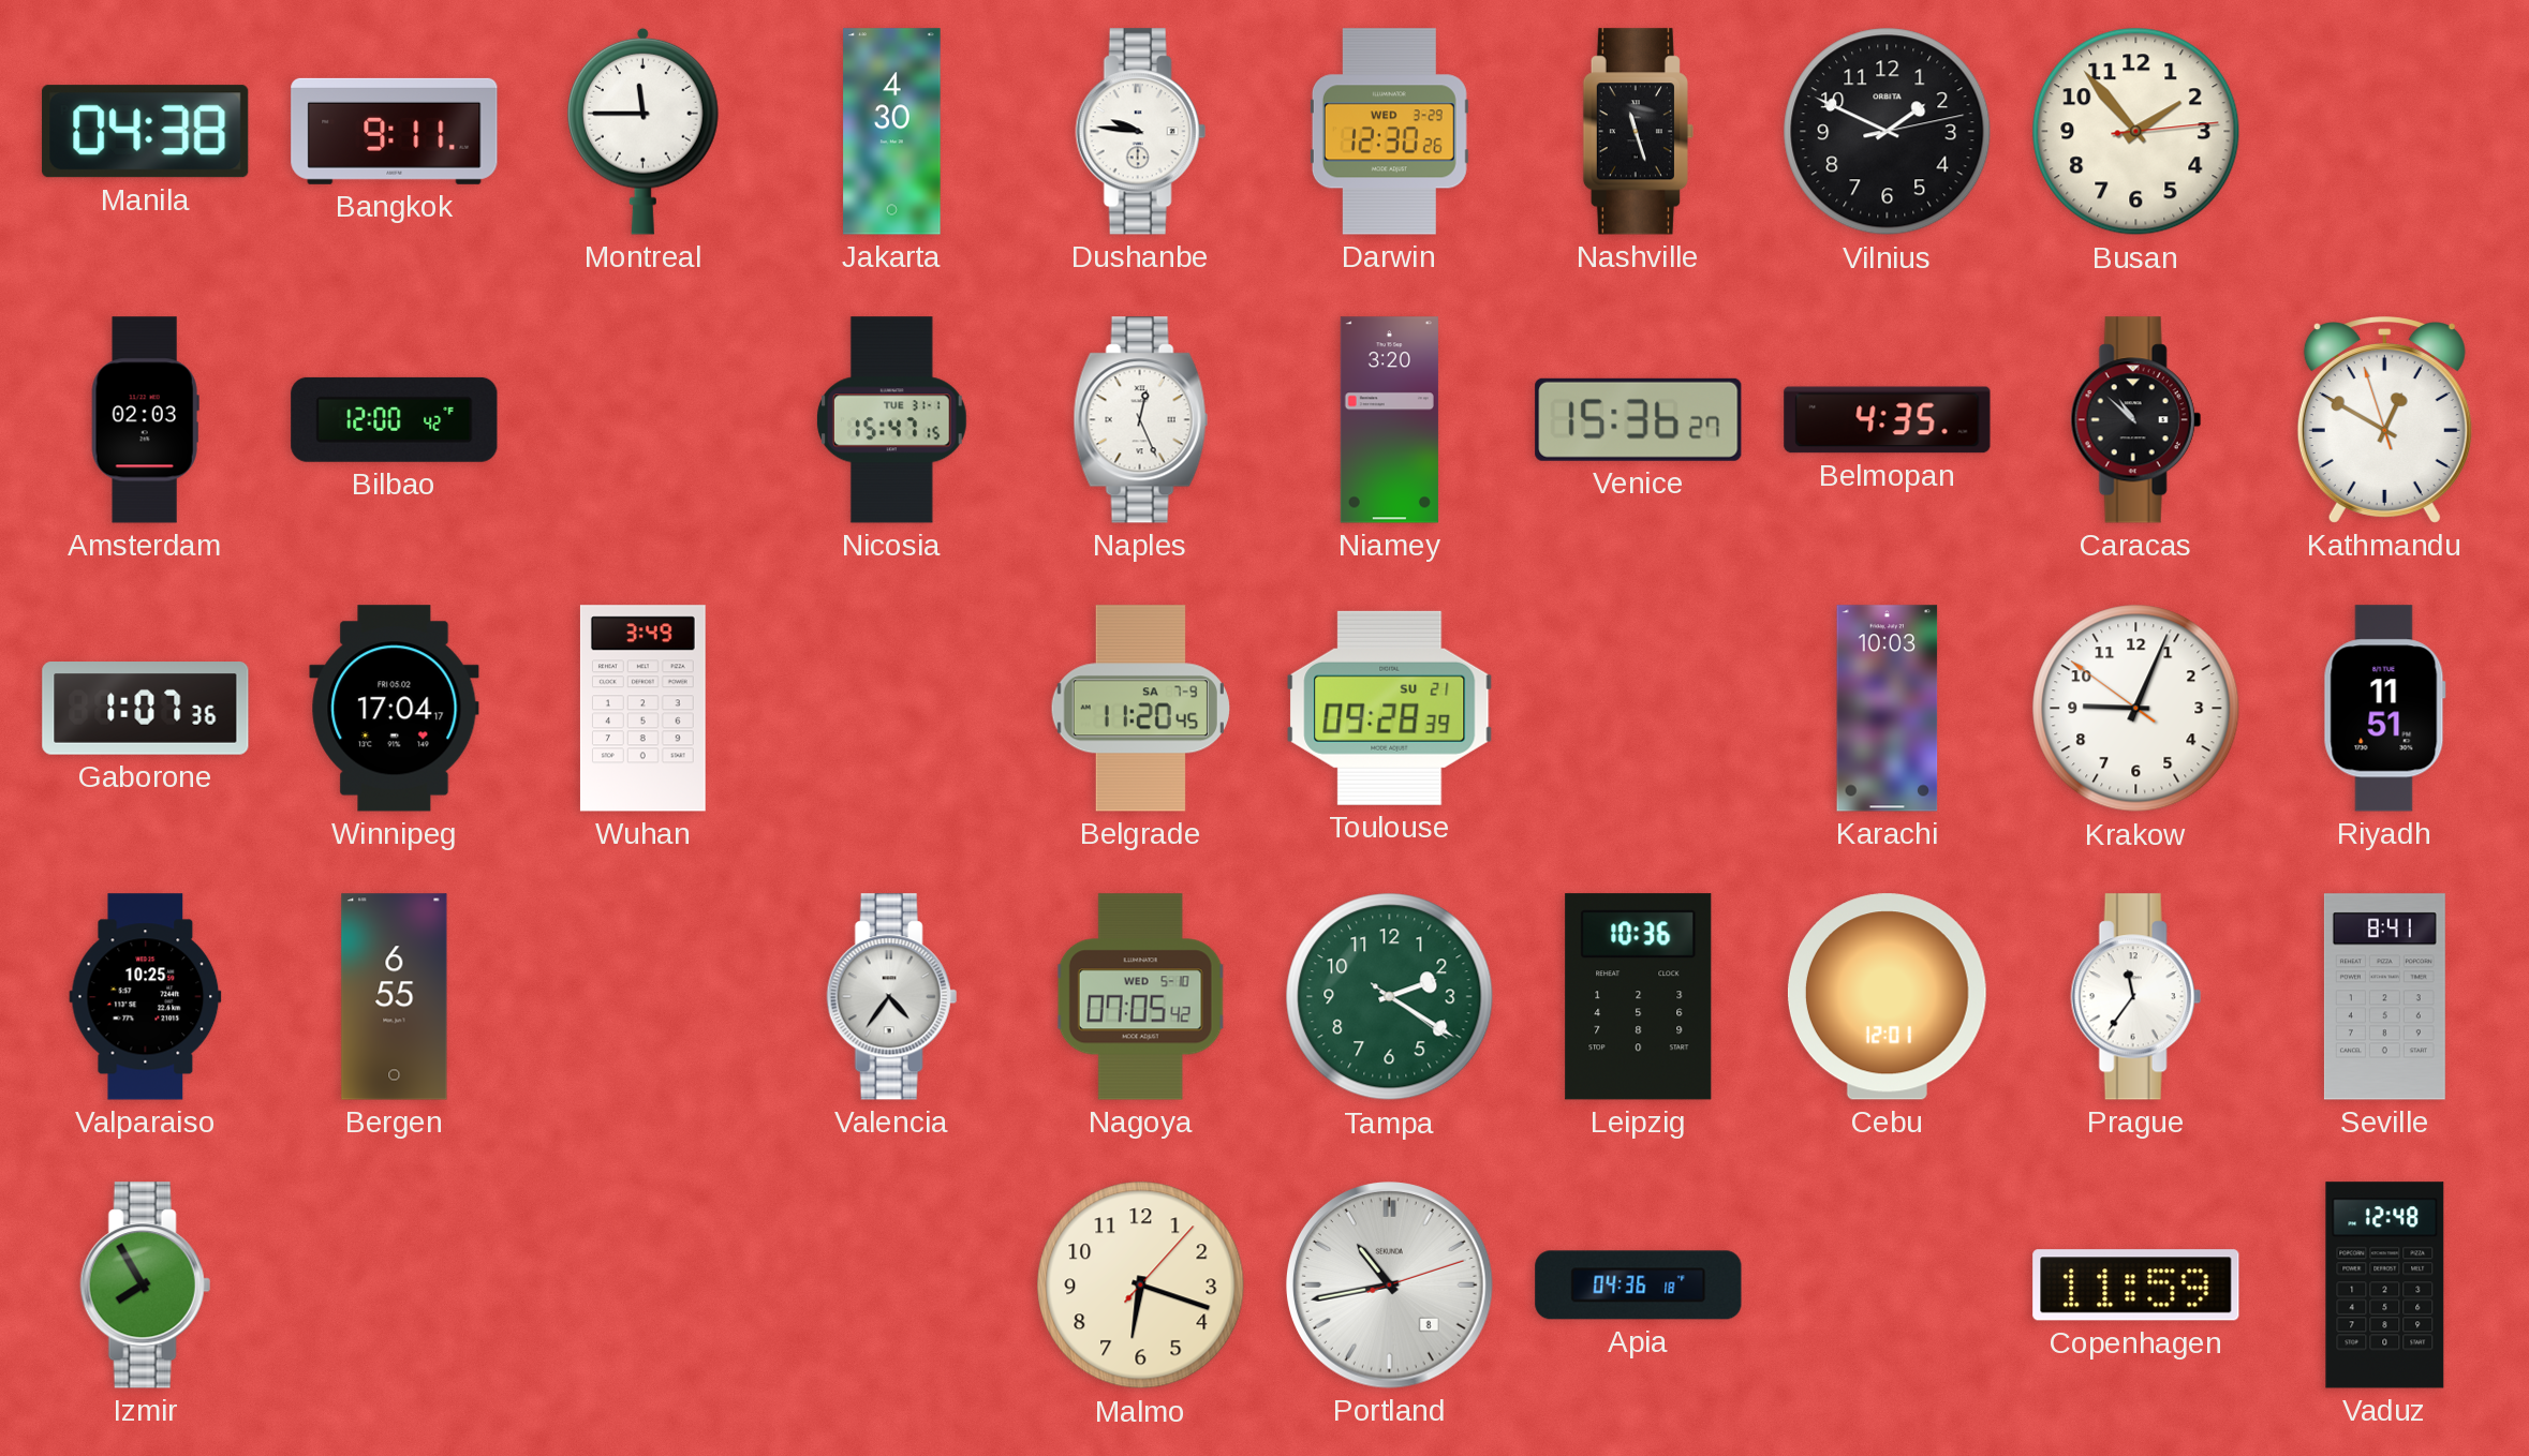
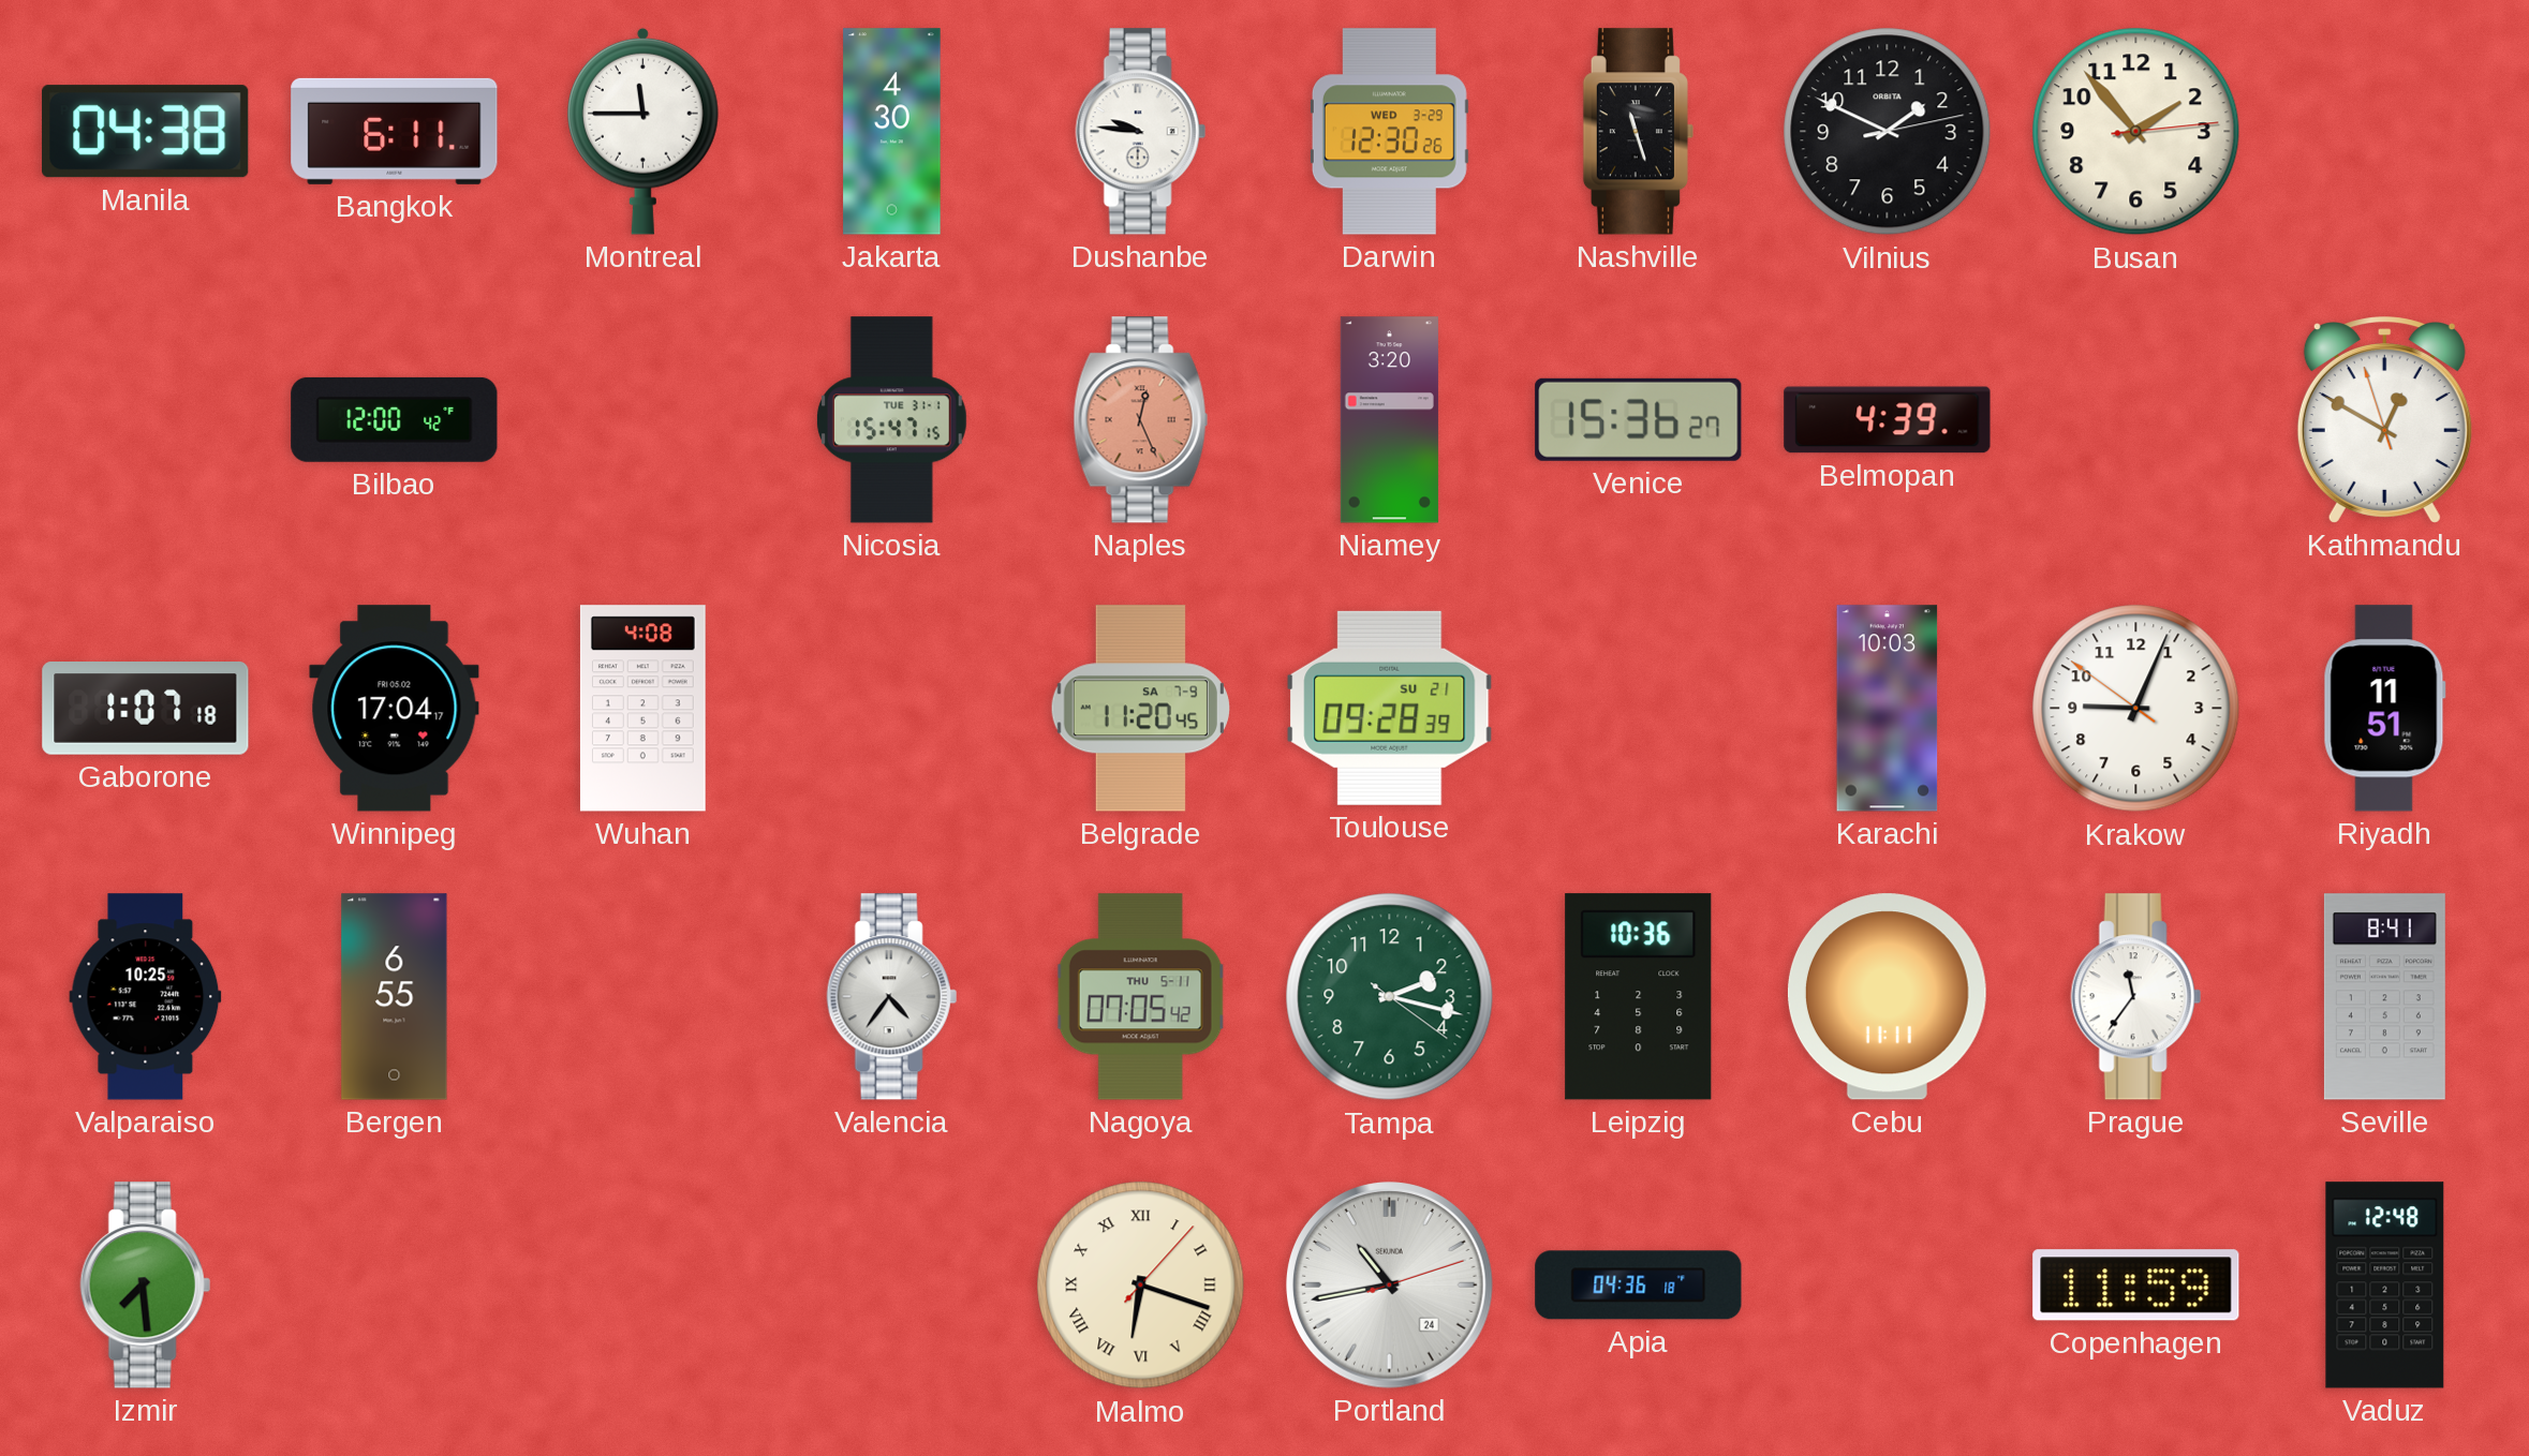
Bangkok: 9:11 -> 6:11
Amsterdam: 02:03 -> none
Naples dial: white -> salmon
Belmopan: 4:35 -> 4:39
Caracas: 10:52 -> none
Gaborone: 1:07:36 -> 1:07:18
Wuhan: 3:49 -> 4:08
Nagoya date: WED 5-10 -> THU 5-11
Tampa: 2:20 -> 2:17
Cebu: 12:01 -> 11:11
Izmir: 7:55 -> 7:29
Malmo numerals: Arabic -> Roman
Portland date: 8 -> 24
